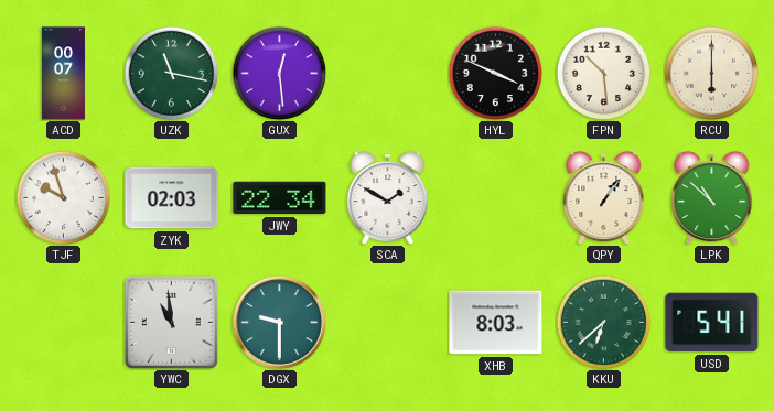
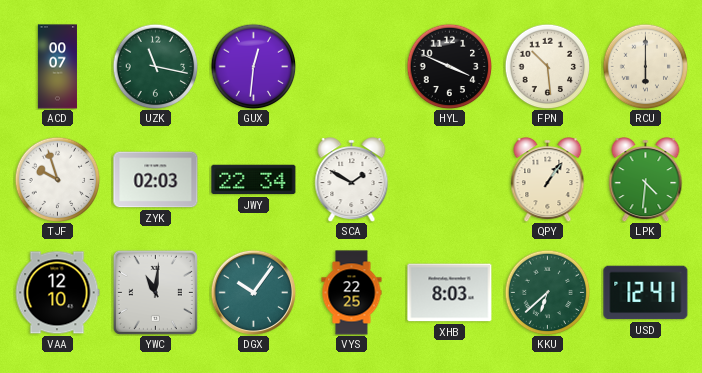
GUX: 12:29 -> 12:31
LPK: 10:52 -> 4:31
VAA: none -> 12:10
YWC: 10:59 -> 11:01
DGX: 9:30 -> 10:06
VYS: none -> 22:25
USD: 5:41 -> 12:41
